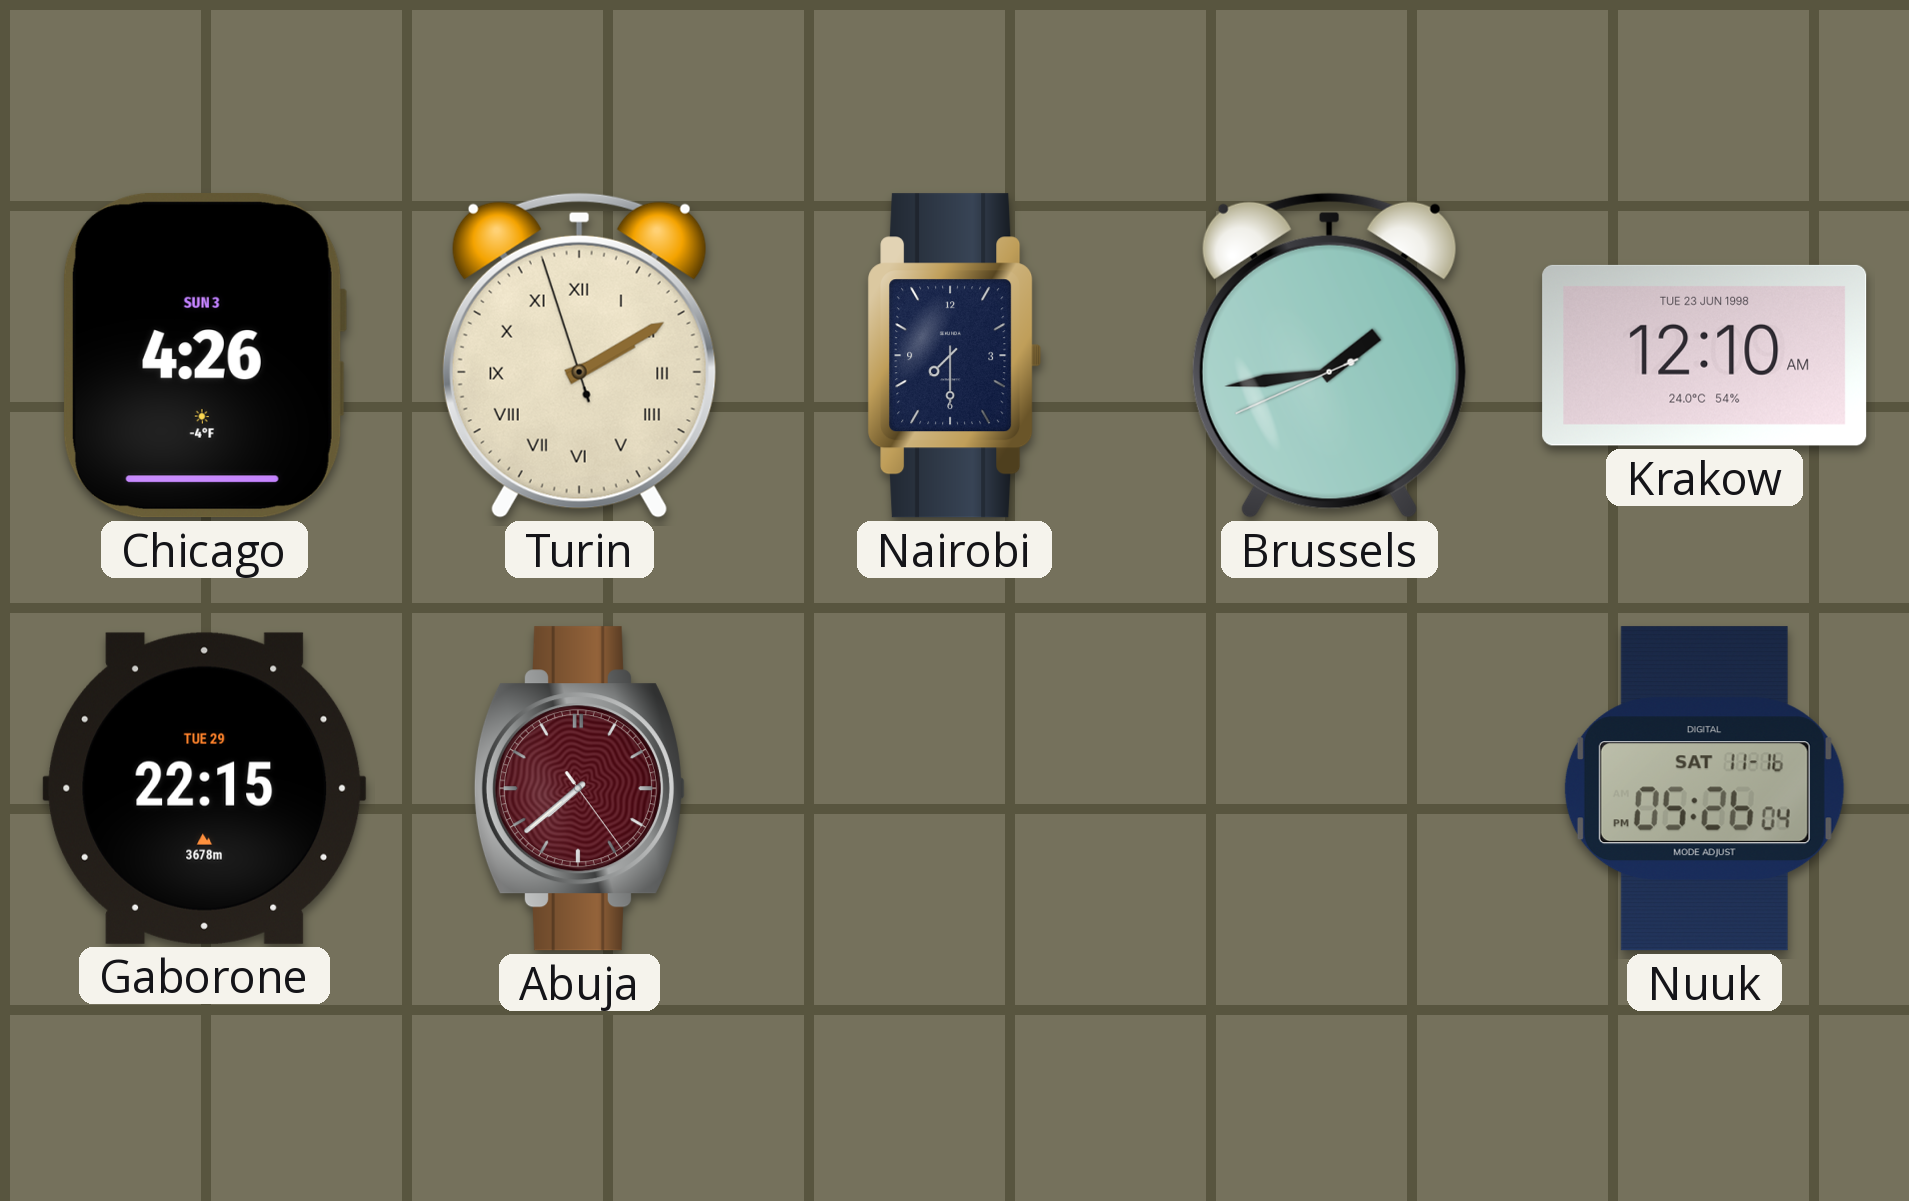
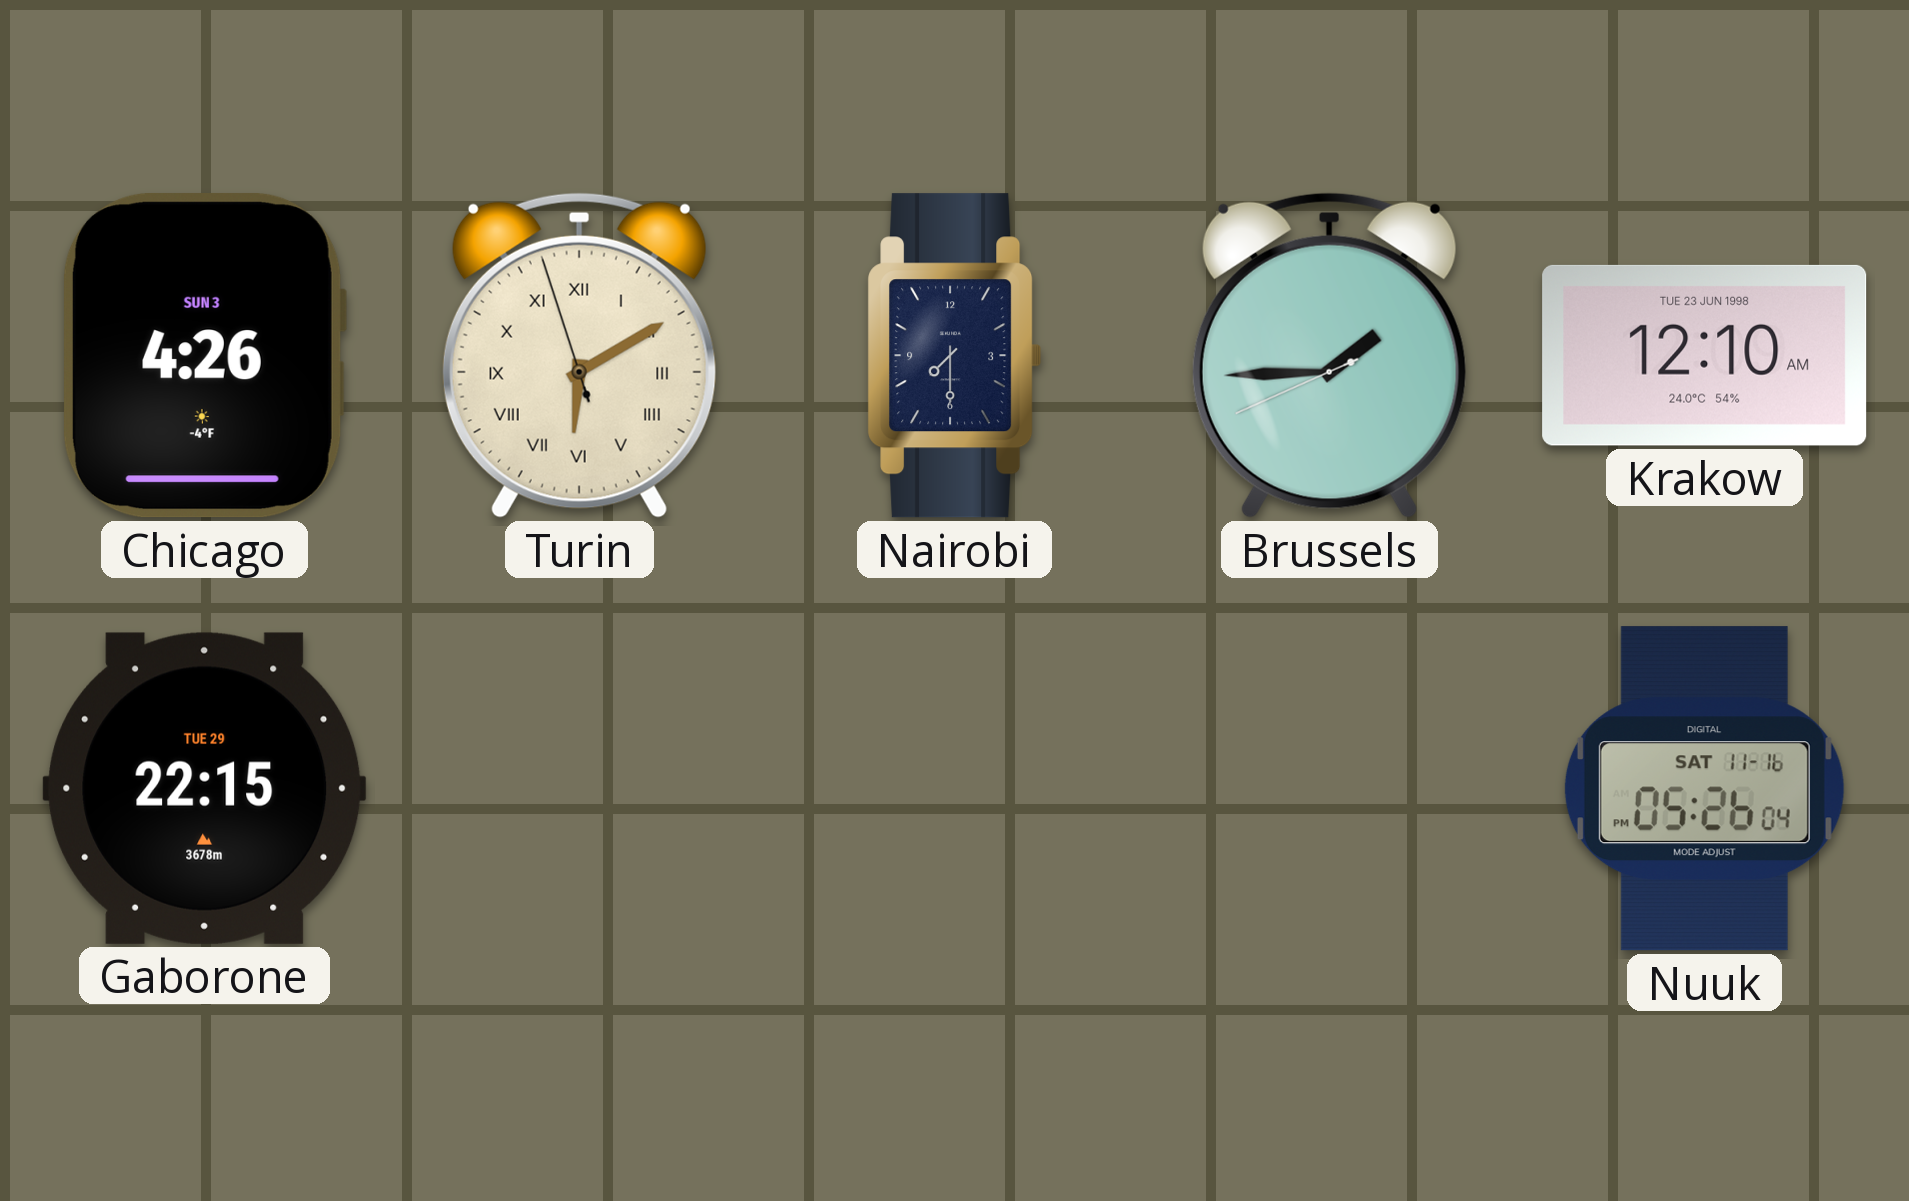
Turin: 2:09 -> 6:09
Brussels: 1:43 -> 1:44
Abuja: 7:38 -> none
